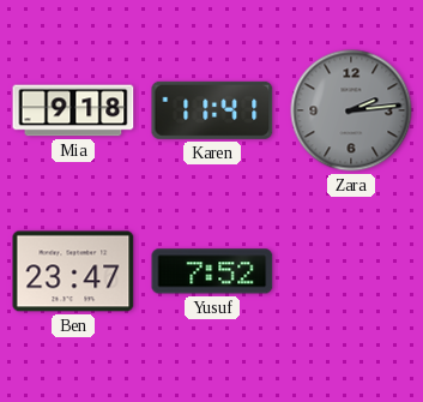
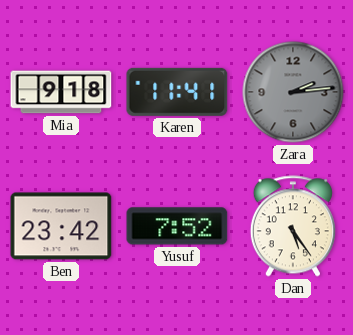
Ben: 23:47 -> 23:42
Dan: none -> 5:24
